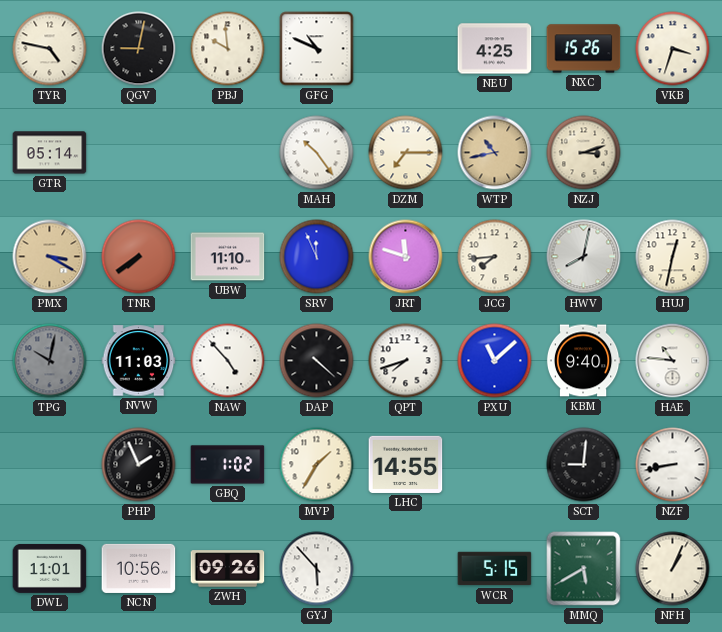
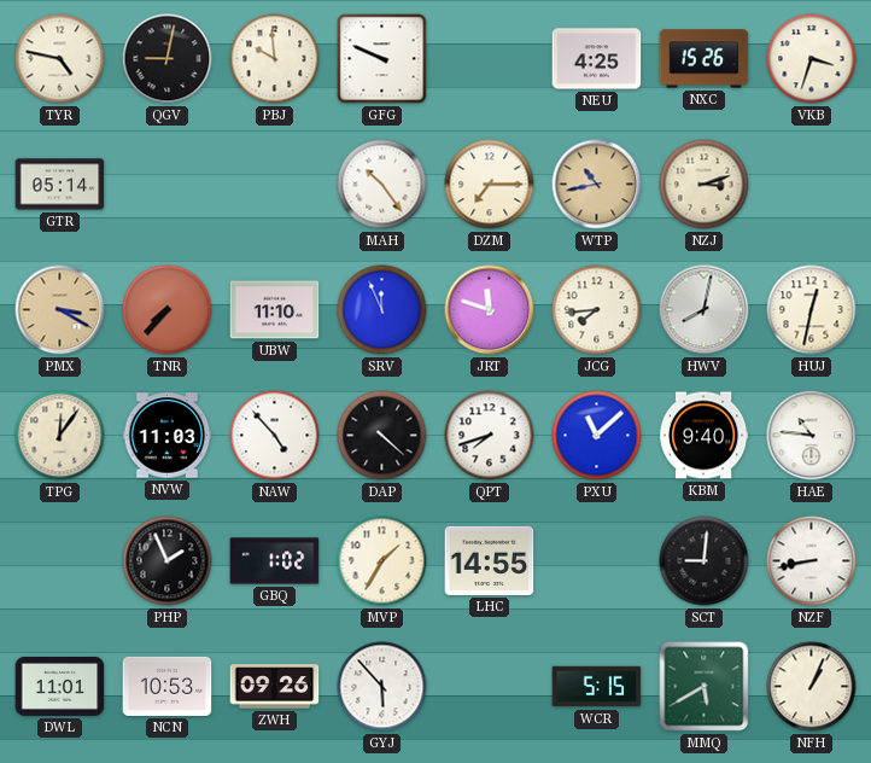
GFG: 10:49 -> 9:49
TNR: 7:39 -> 7:37
TPG: 10:02 -> 12:06
TPG dial: grey -> cream
NCN: 10:56 -> 10:53
